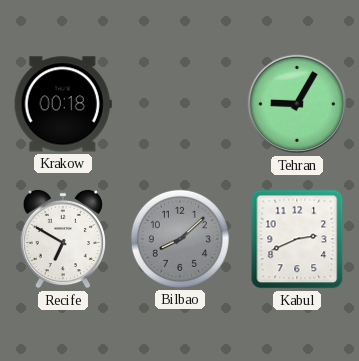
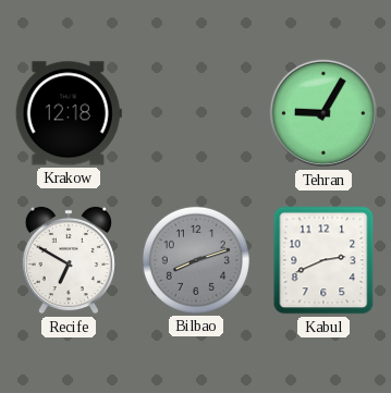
Krakow: 00:18 -> 12:18
Bilbao: 8:08 -> 8:12
